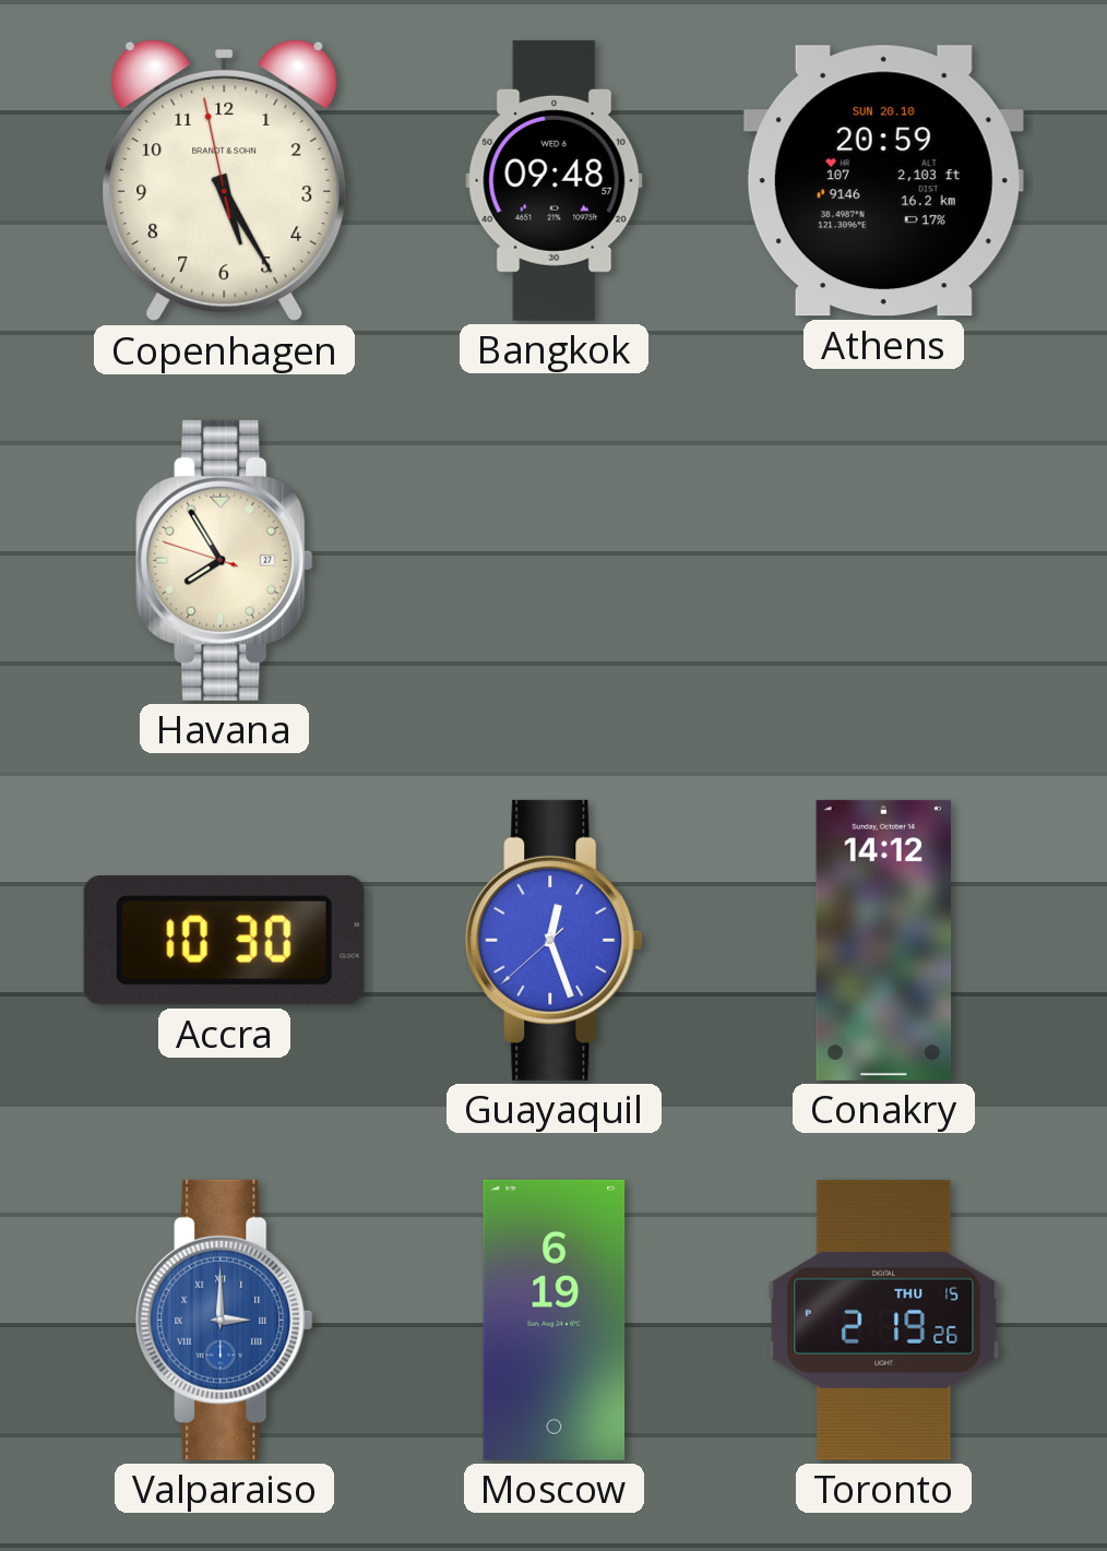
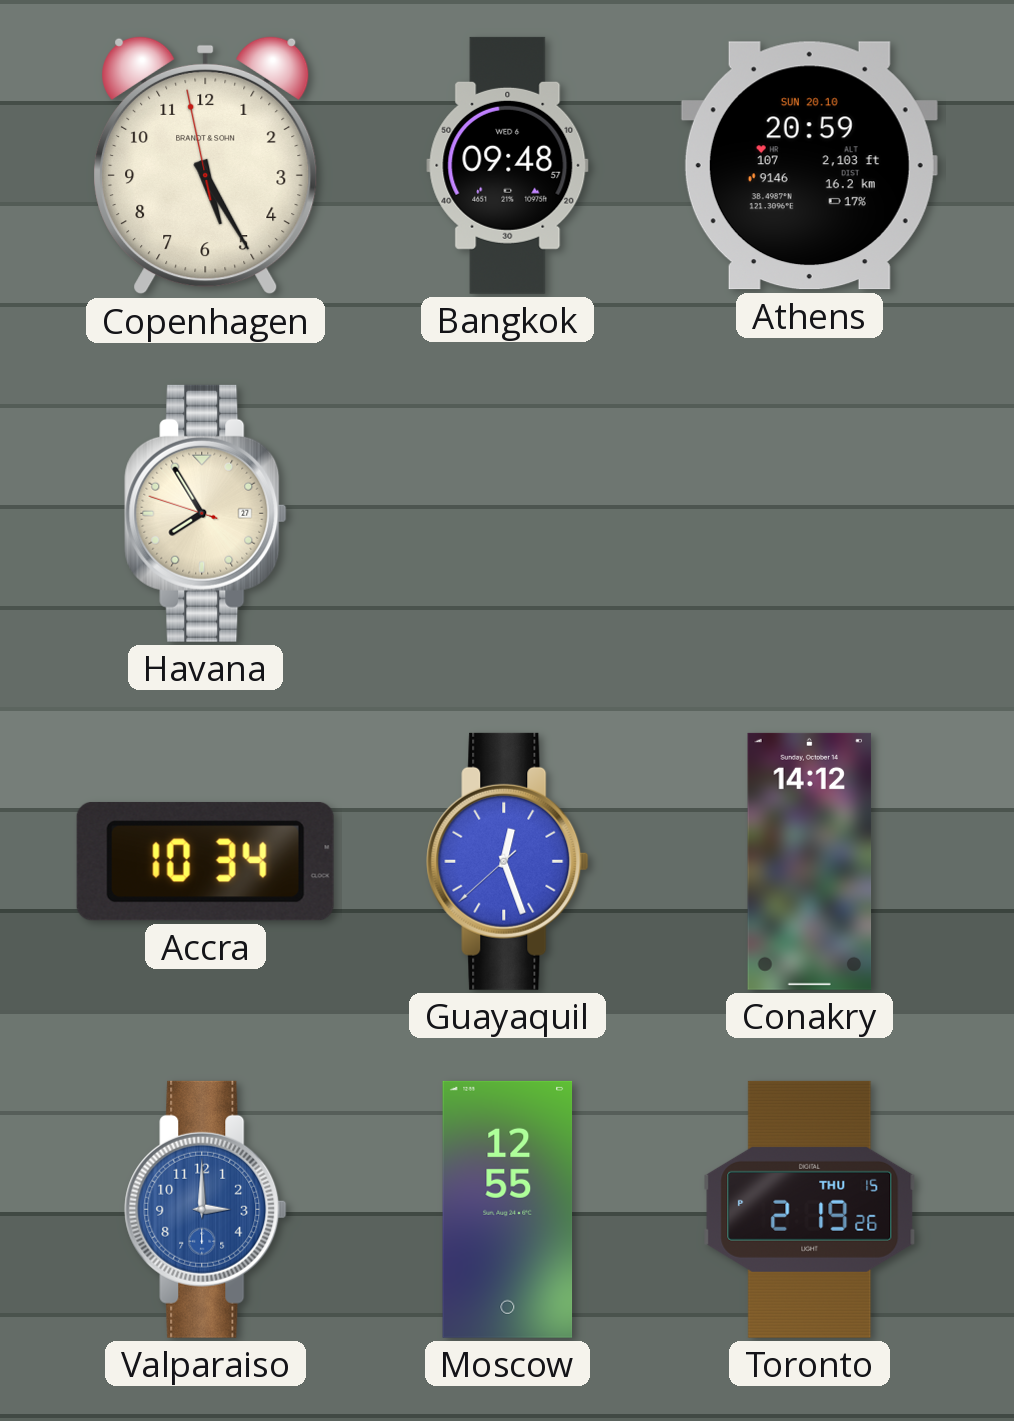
Accra: 10:30 -> 10:34
Valparaiso numerals: Roman -> Arabic
Moscow: 6:19 -> 12:55
